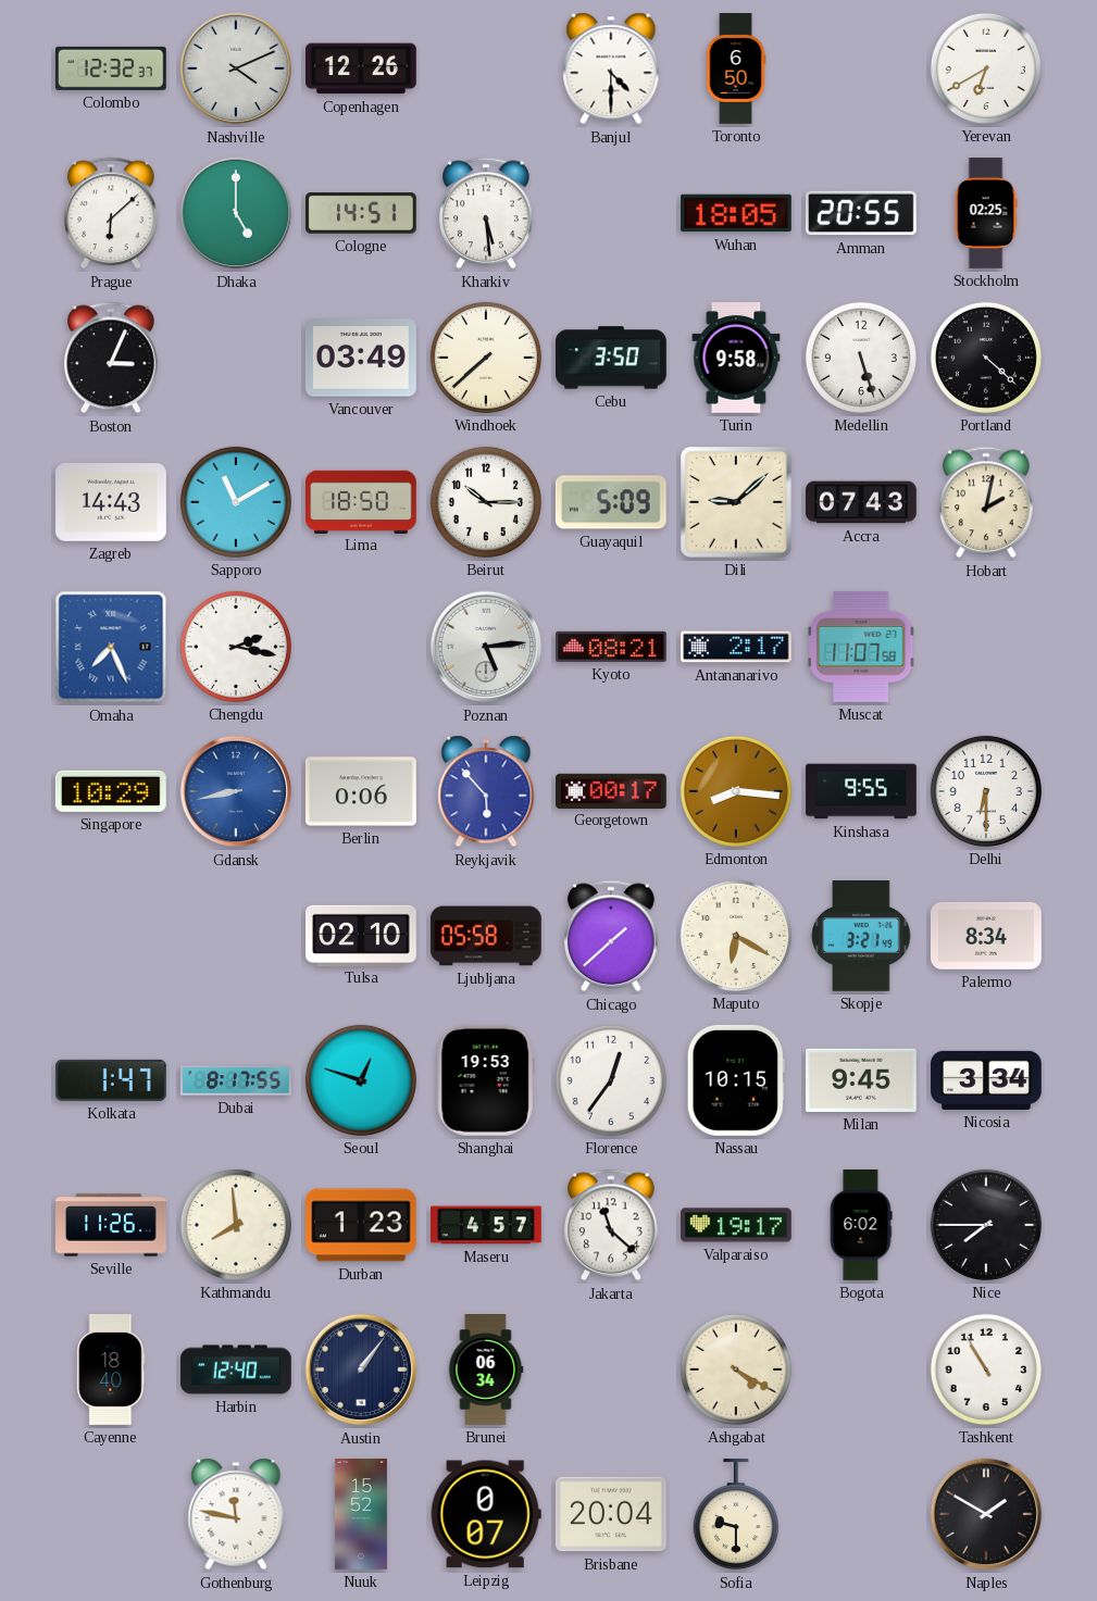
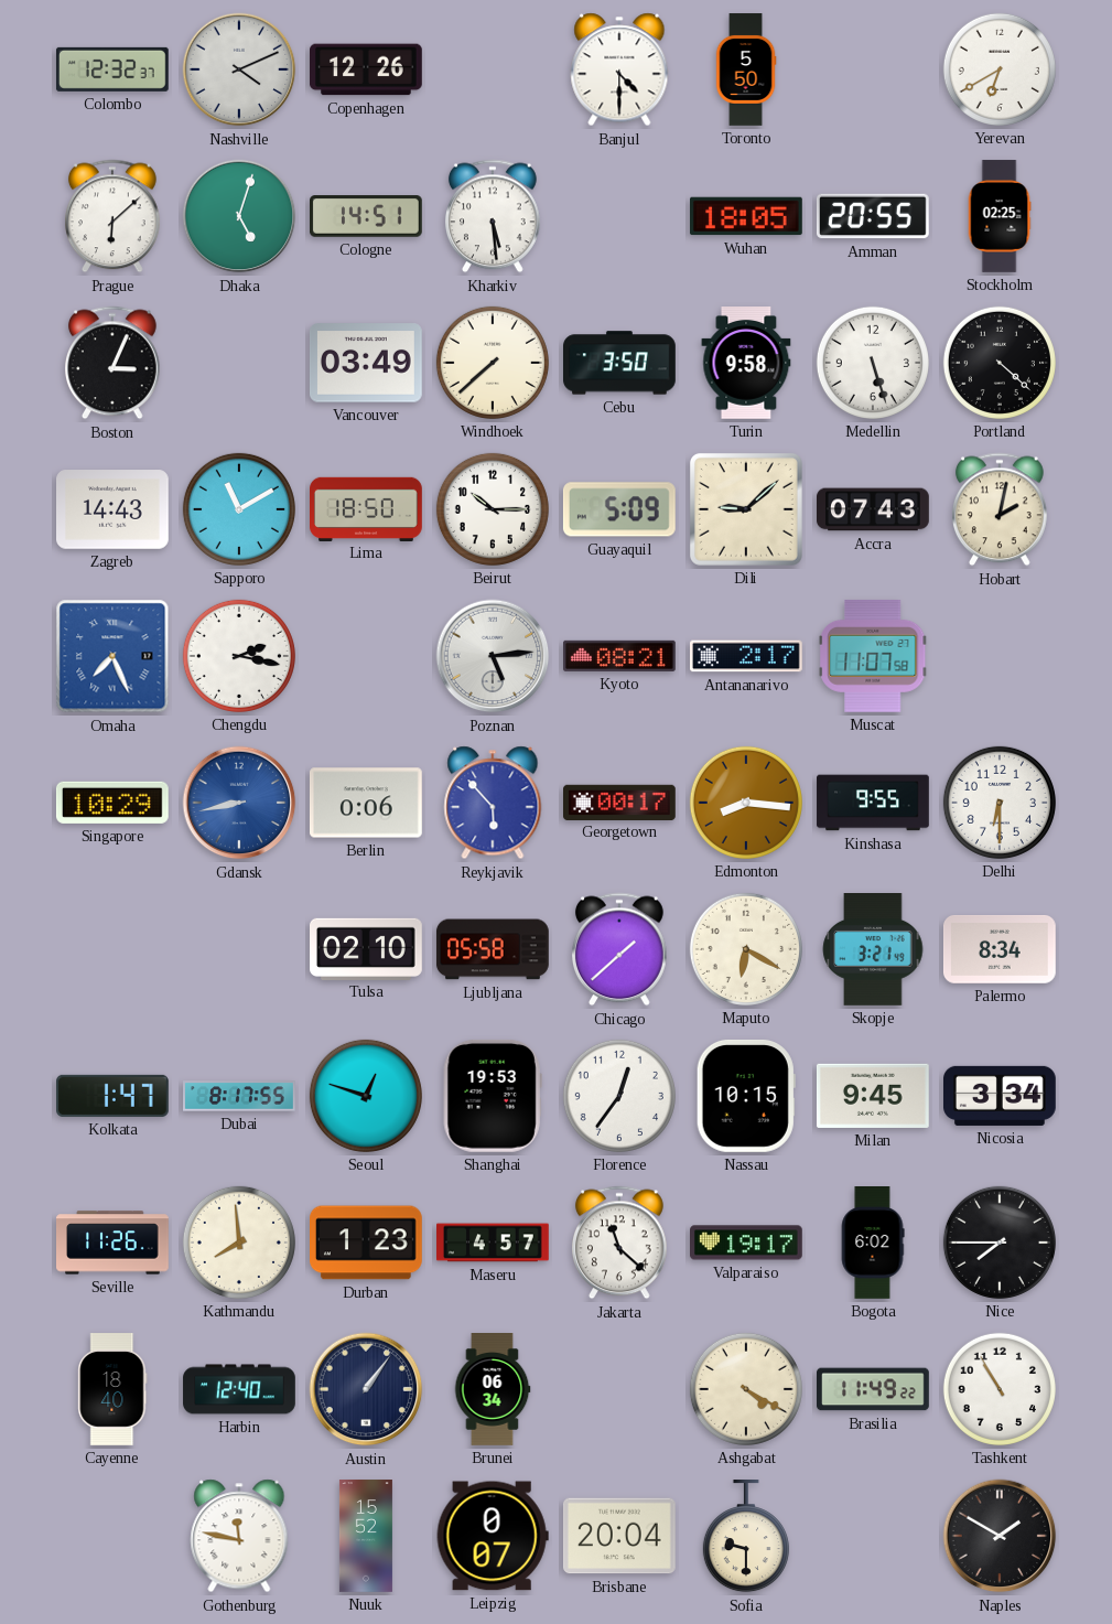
Toronto: 6:50 -> 5:50
Dhaka: 5:00 -> 5:03
Brasilia: none -> 11:49
